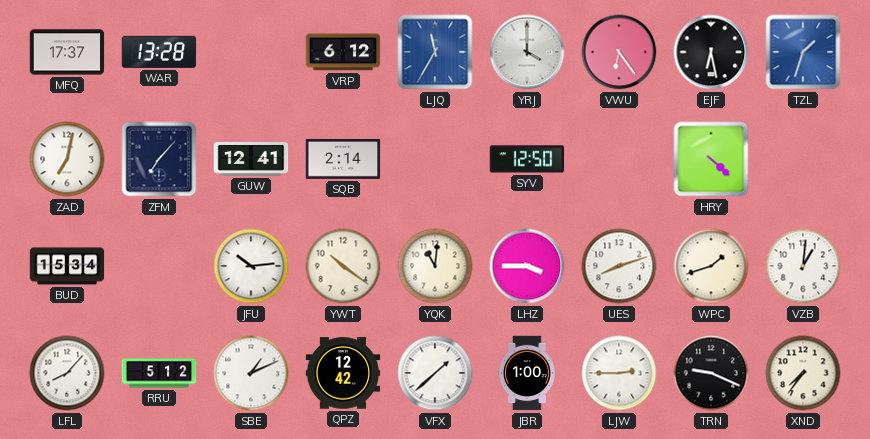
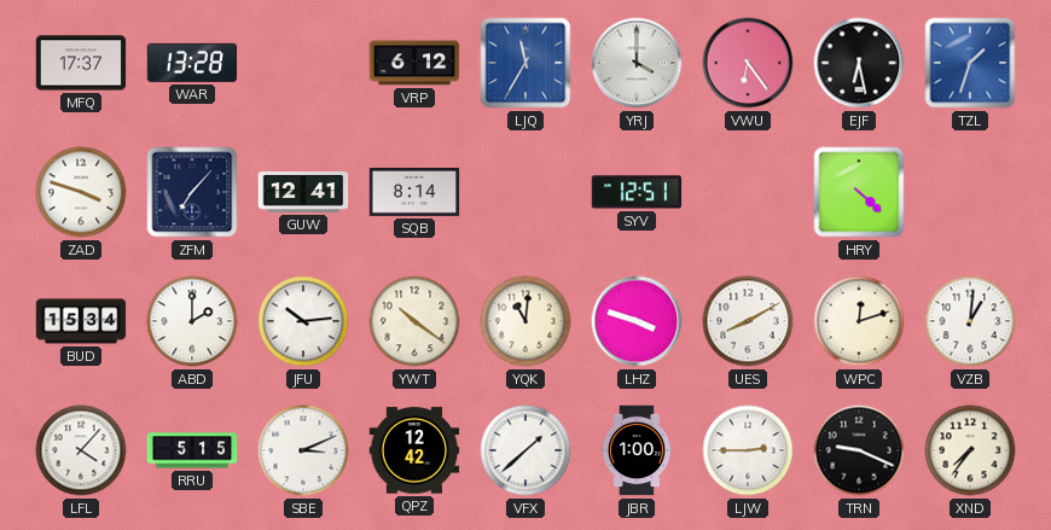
ZAD: 7:02 -> 3:48
SQB: 2:14 -> 8:14
SYV: 12:50 -> 12:51
ABD: none -> 2:00
LHZ: 3:45 -> 3:48
UES: 8:12 -> 8:10
WPC: 1:42 -> 12:12
LFL: 8:07 -> 4:07
RRU: 5:12 -> 5:15
SBE: 1:11 -> 3:11
